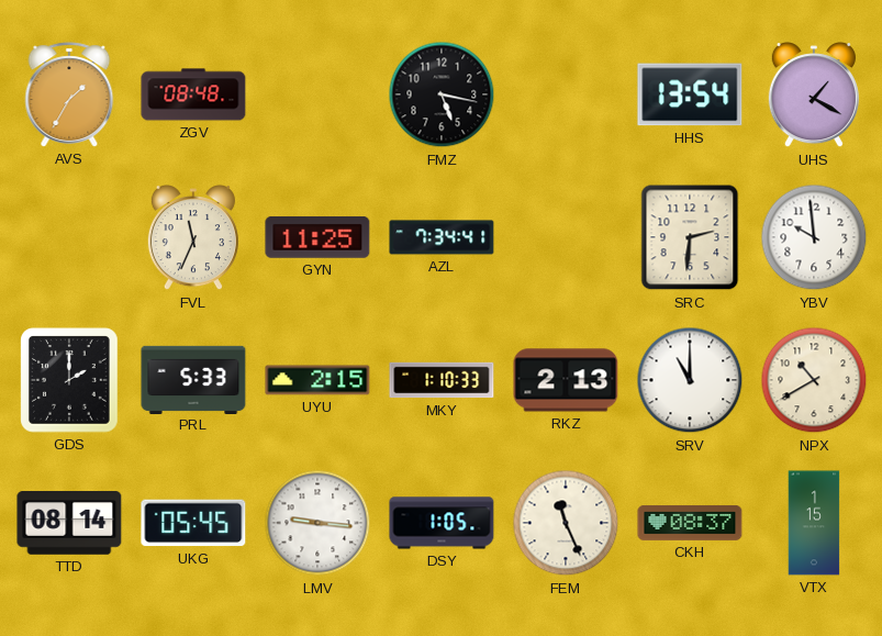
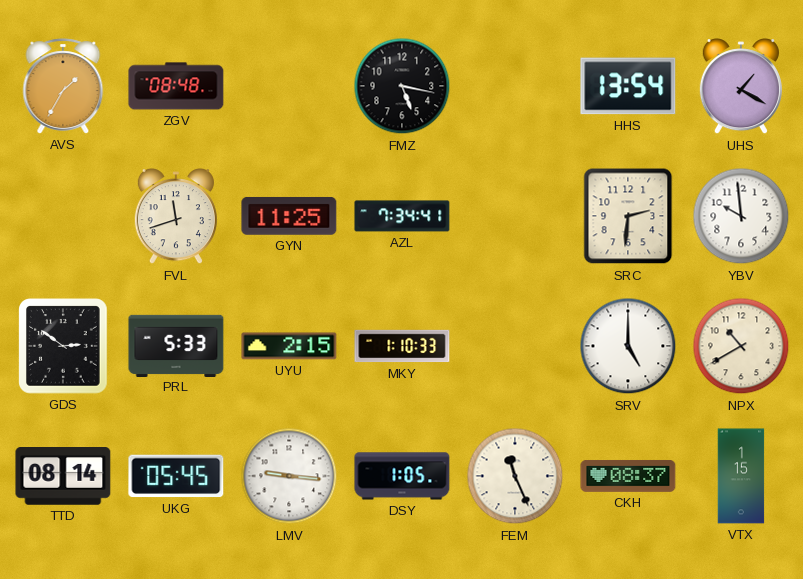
FVL: 11:34 -> 11:42
GDS: 2:00 -> 2:51
RKZ: 2:13 -> none
SRV: 11:00 -> 5:00
